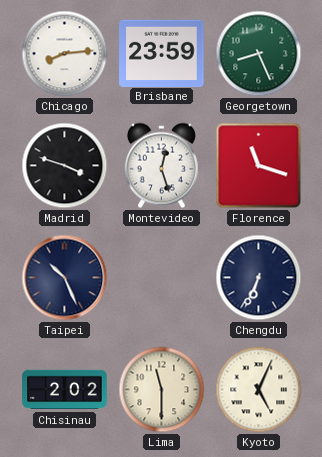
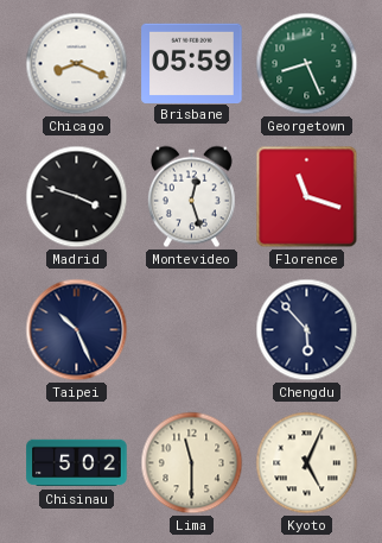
Chicago: 8:14 -> 8:19
Brisbane: 23:59 -> 05:59
Chengdu: 6:34 -> 5:53
Chisinau: 2:02 -> 5:02
